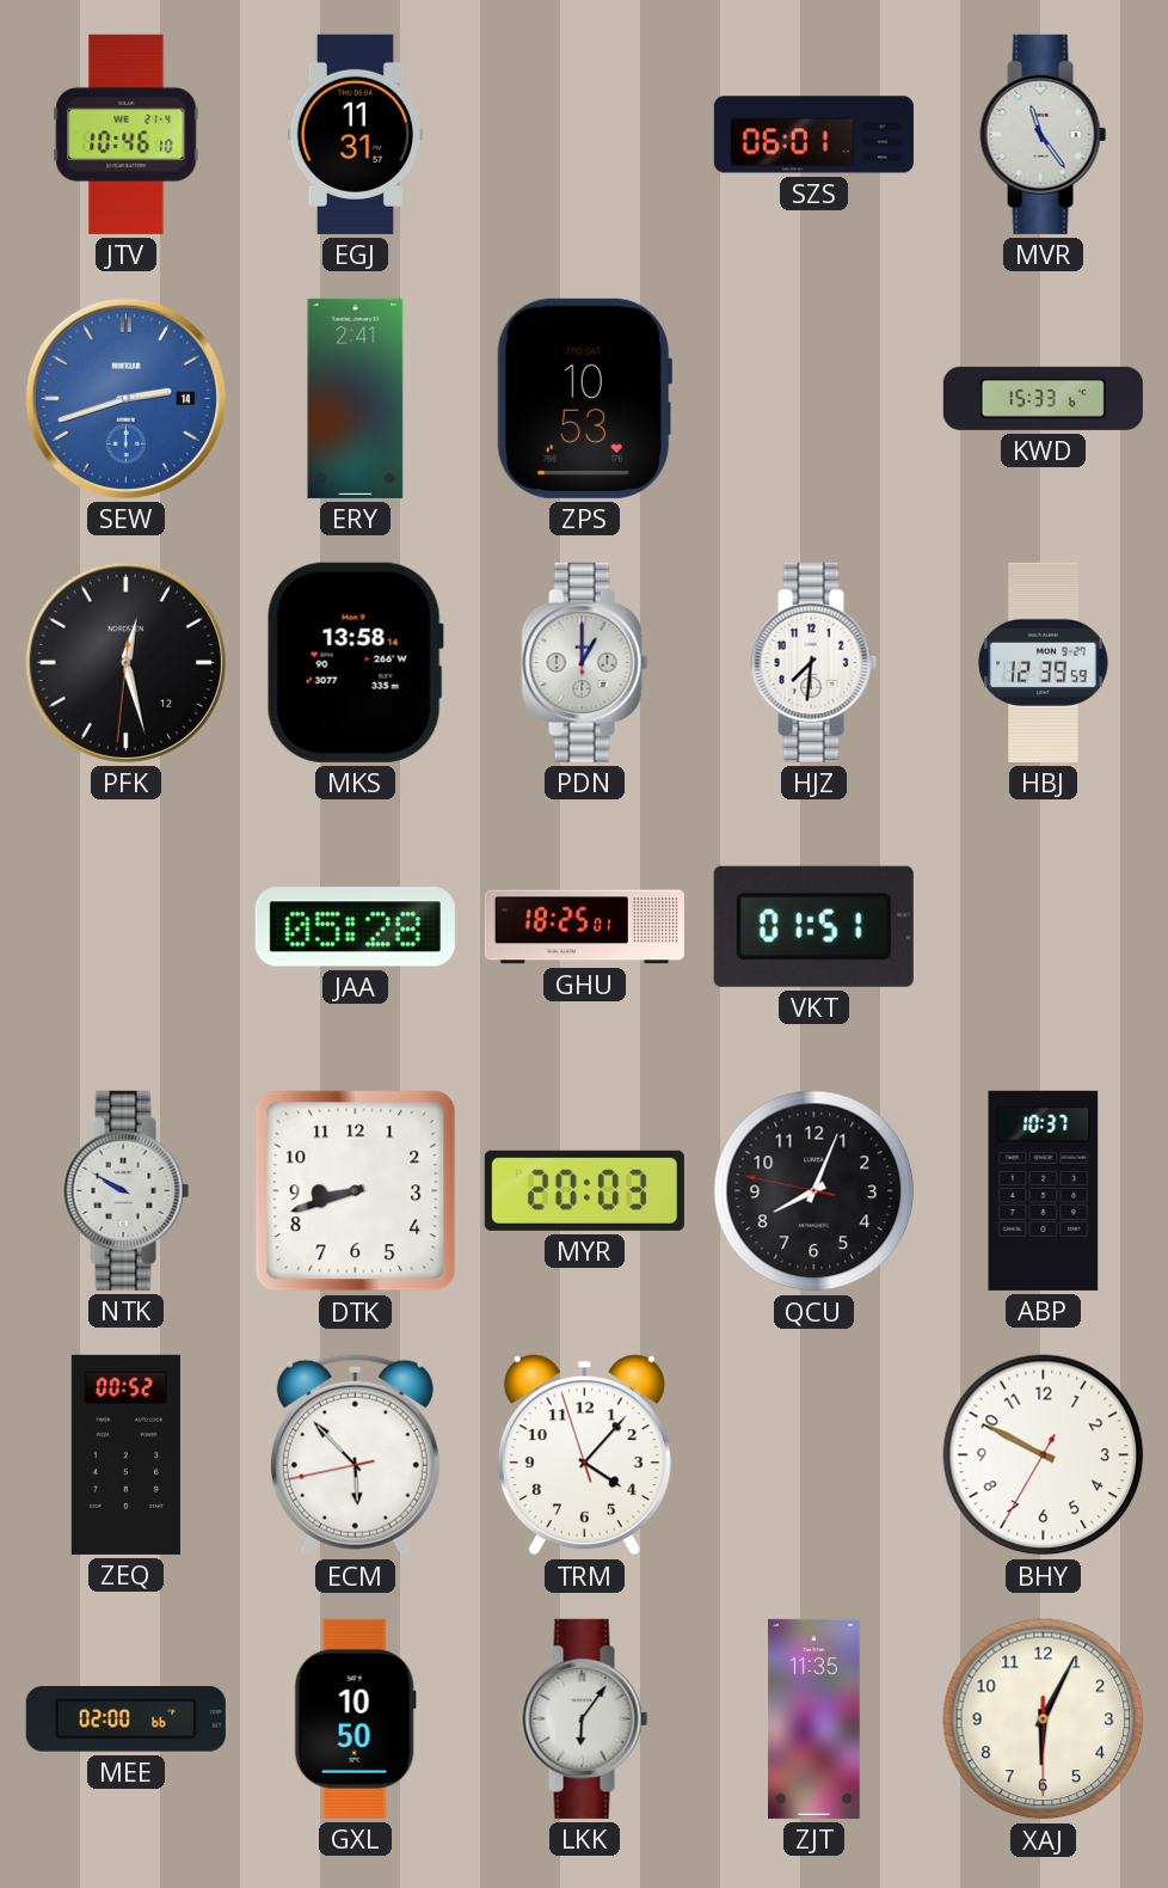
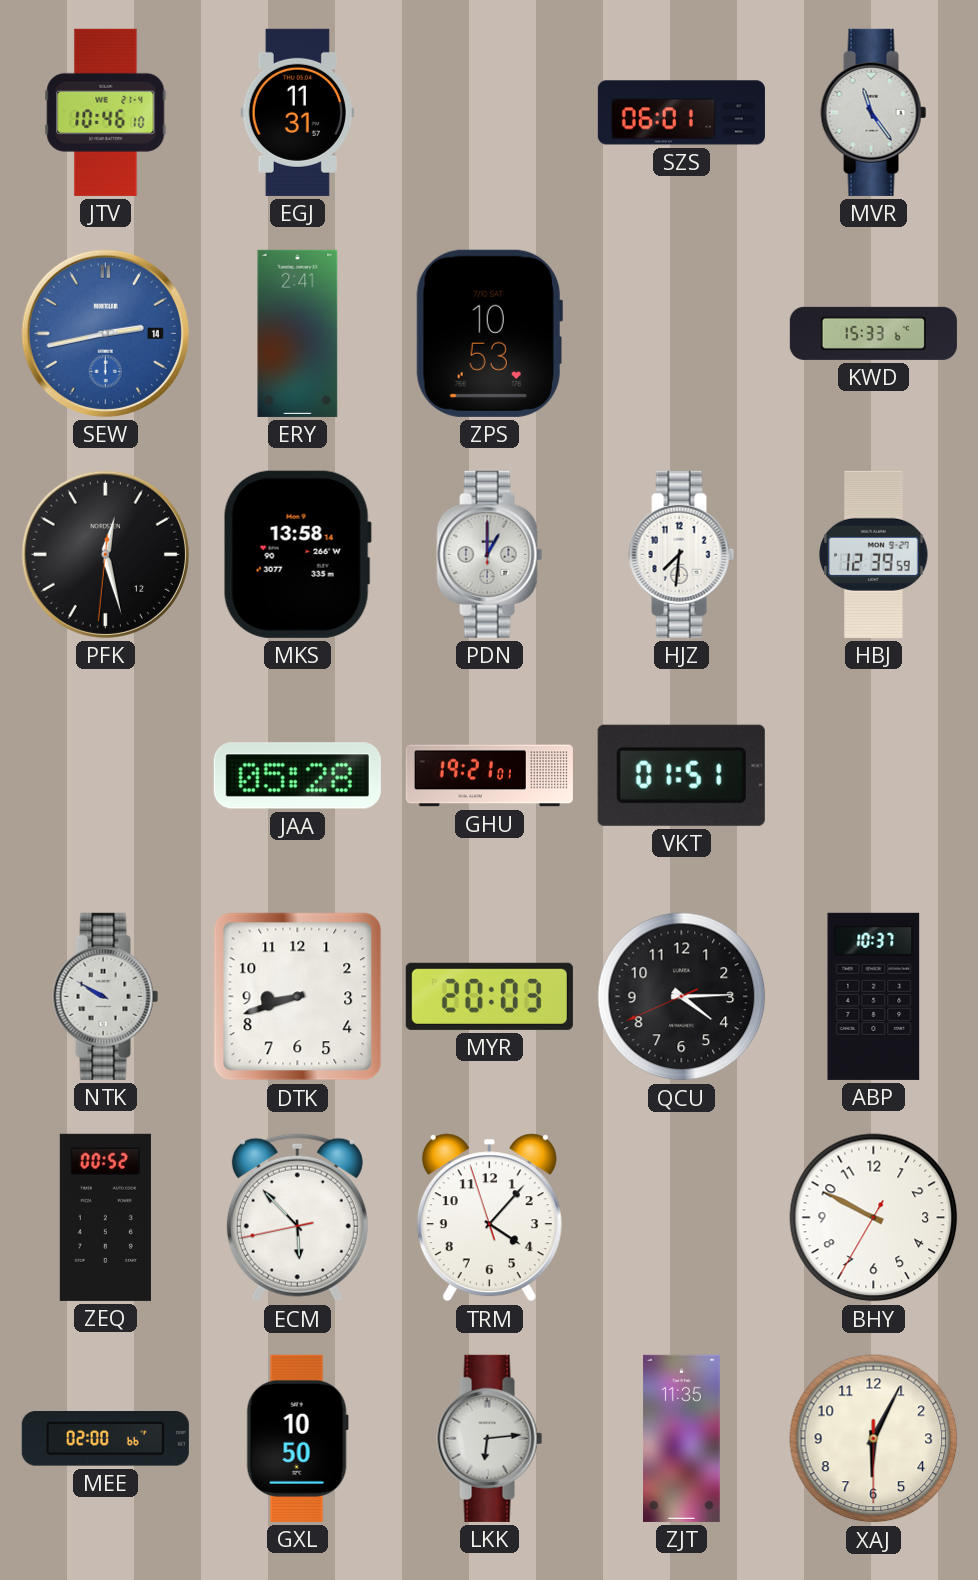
SEW: 2:42 -> 2:43
GHU: 18:25 -> 19:21
QCU: 8:03 -> 4:14
LKK: 6:06 -> 6:14
